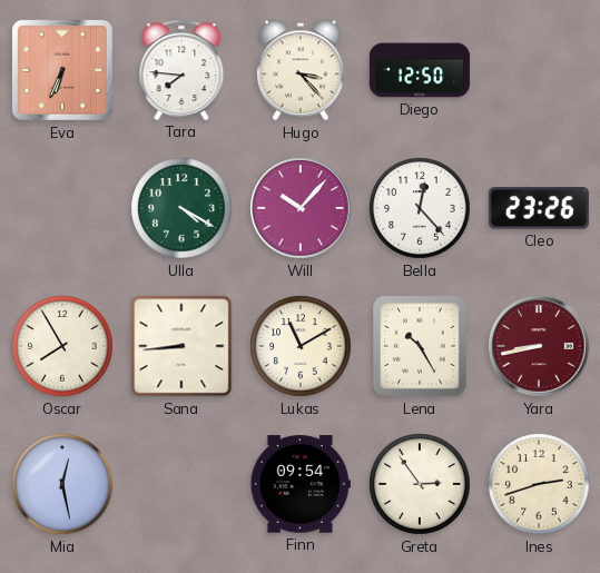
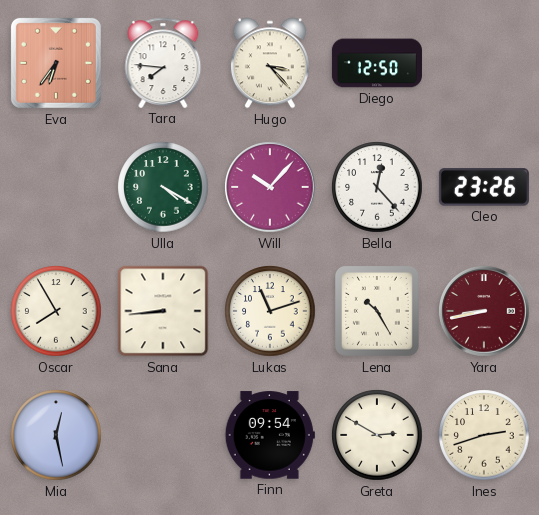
Eva: 6:34 -> 6:36
Lukas: 11:10 -> 11:12
Greta: 2:54 -> 2:50
